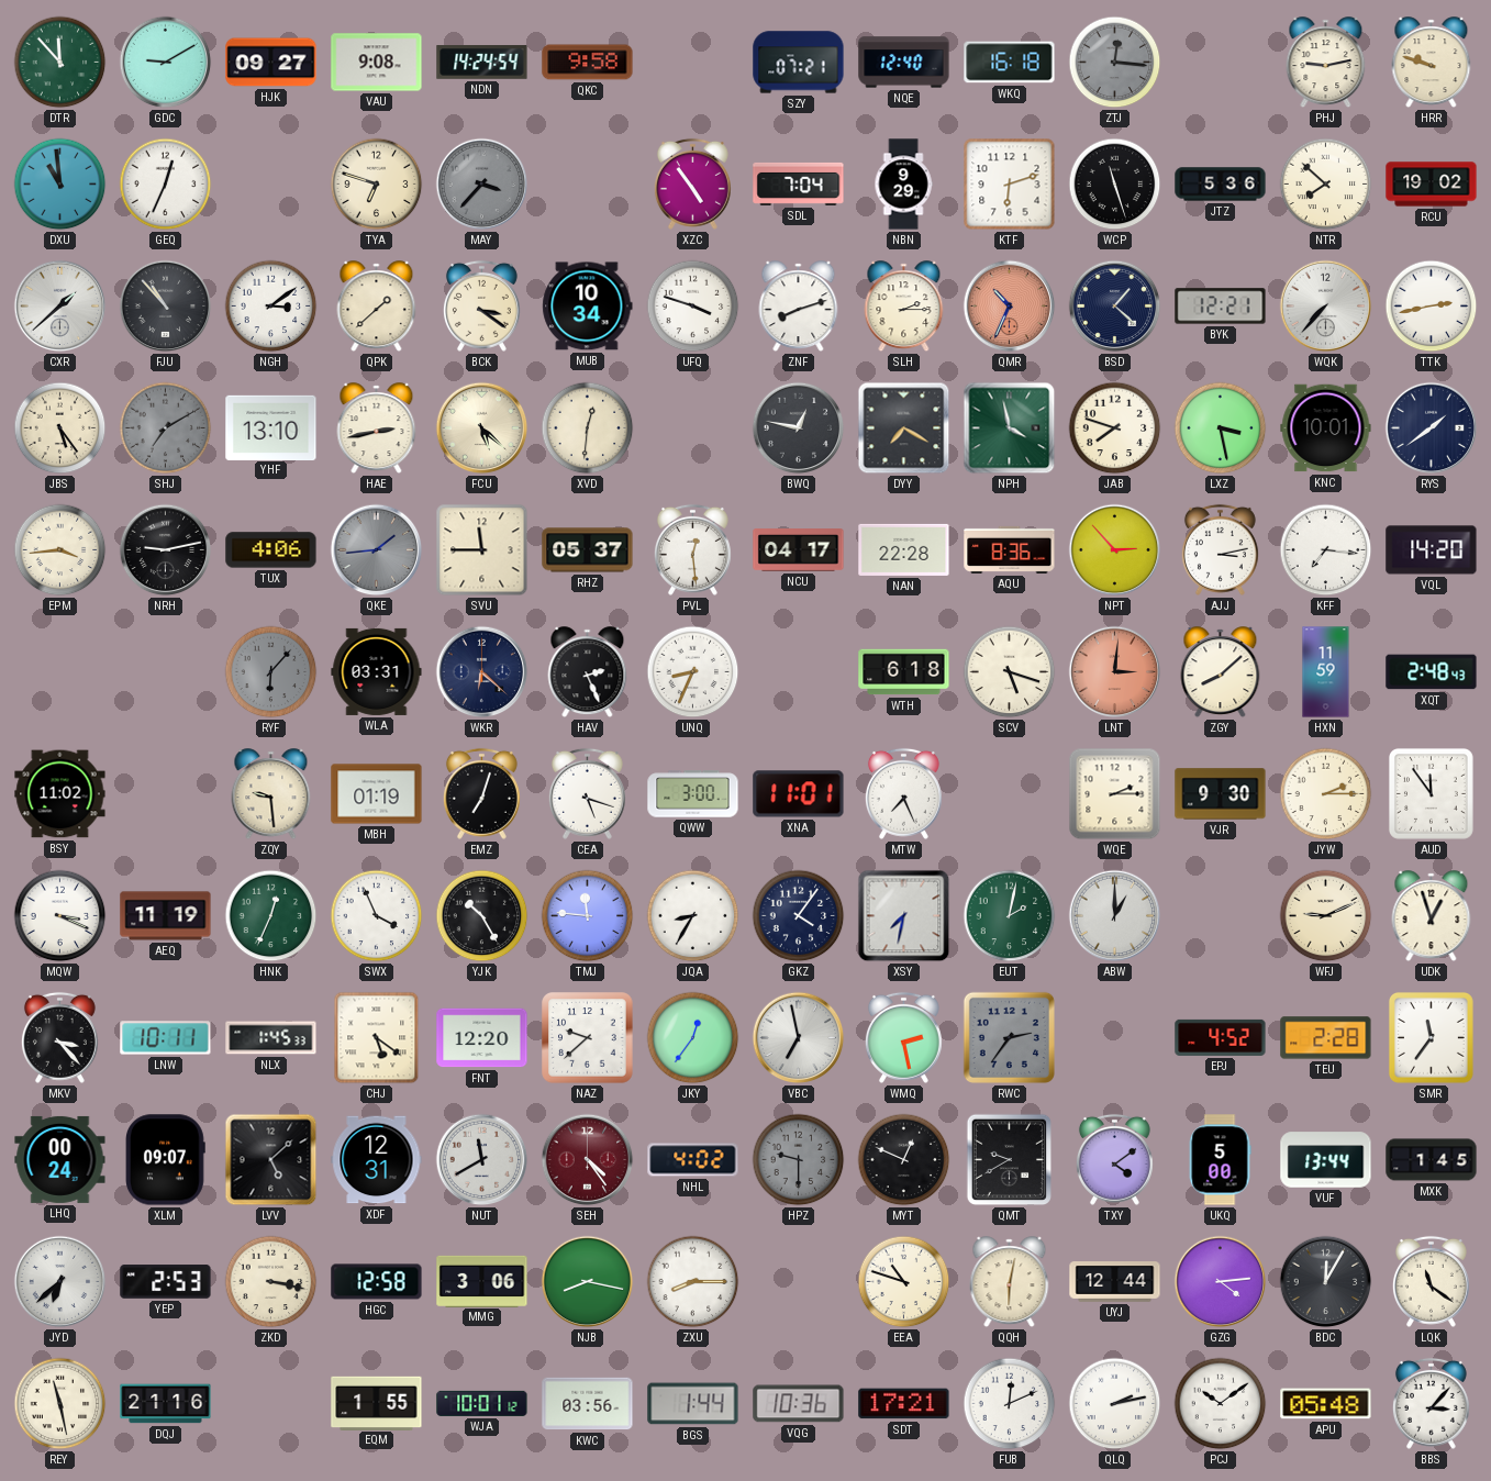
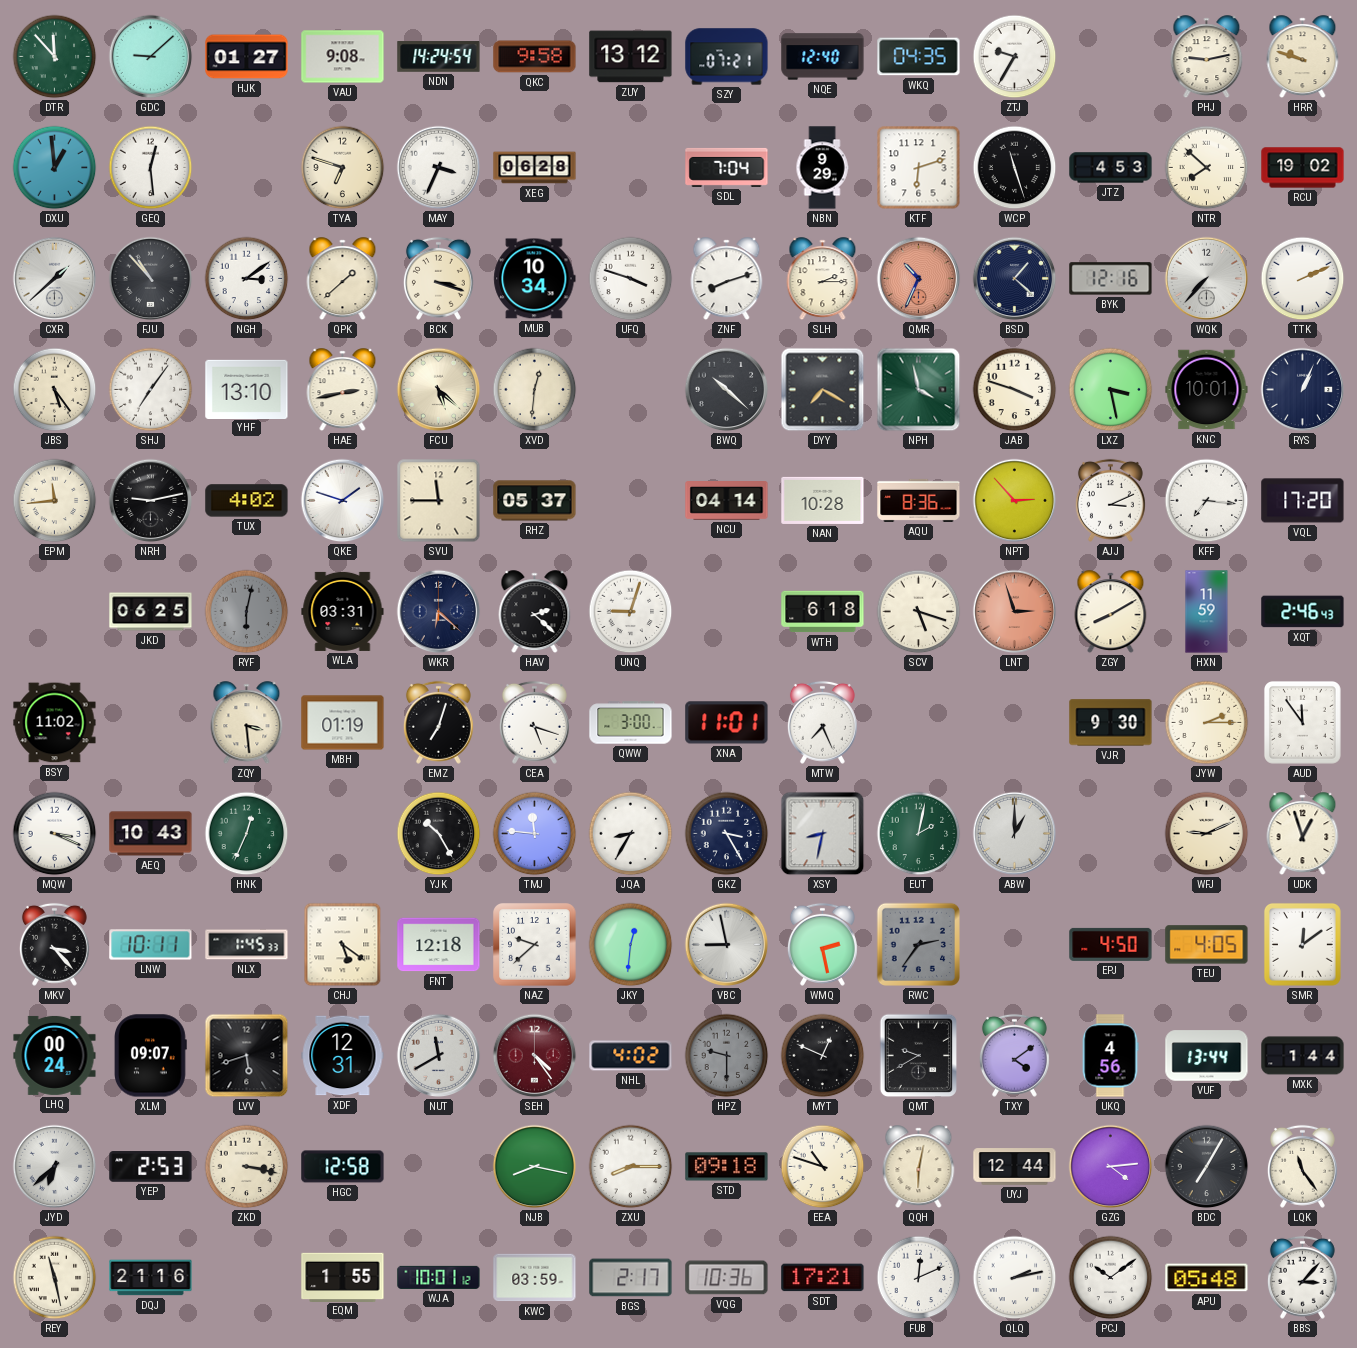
GDC: 9:10 -> 9:08
HJK: 09:27 -> 01:27
ZUY: none -> 13:12
WKQ: 16:18 -> 04:35
ZTJ: 12:16 -> 9:35
ZTJ dial: grey -> white
DXU: 10:59 -> 12:59
GEQ: 12:34 -> 12:29
MAY: 3:37 -> 3:34
MAY dial: grey -> white
XEG: none -> 06:28
XZC: 4:54 -> none
JTZ: 5:36 -> 4:53
BCK: 3:21 -> 3:18
BYK: 12:21 -> 12:16
TTK: 2:43 -> 2:11
SHJ: 7:10 -> 7:06
SHJ dial: grey -> white
BWQ: 12:47 -> 10:22
JAB: 7:48 -> 3:48
RYS: 1:39 -> 1:04
EPM: 3:44 -> 11:44
TUX: 4:06 -> 4:02
QKE: 1:44 -> 1:48
QKE dial: grey -> white
PVL: 12:29 -> none
NCU: 04:17 -> 04:14
NAN: 22:28 -> 10:28
AJJ: 3:13 -> 3:11
VQL: 14:20 -> 17:20
JKD: none -> 06:25
RYF: 6:07 -> 6:02
HAV: 2:26 -> 2:22
UNQ: 8:34 -> 9:03
LNT: 3:01 -> 2:57
ZGY: 8:08 -> 8:10
XQT: 2:48 -> 2:46
ZQY: 9:29 -> 3:29
WQE: 2:15 -> none
AEQ: 11:19 -> 10:43
SWX: 3:56 -> none
GKZ: 4:06 -> 3:25
XSY: 7:32 -> 8:32
FNT: 12:20 -> 12:18
JKY: 12:36 -> 12:31
VBC: 6:58 -> 8:58
EPJ: 4:52 -> 4:50
TEU: 2:28 -> 4:05
SMR: 11:36 -> 12:09
LVV: 5:08 -> 5:42
UKQ: 5:00 -> 4:56
MXK: 1:45 -> 1:44
MMG: 3:06 -> none
STD: none -> 09:18
BDC: 12:05 -> 7:05
LQK: 11:21 -> 11:24
KWC: 03:56 -> 03:59
BGS: 1:44 -> 2:17
